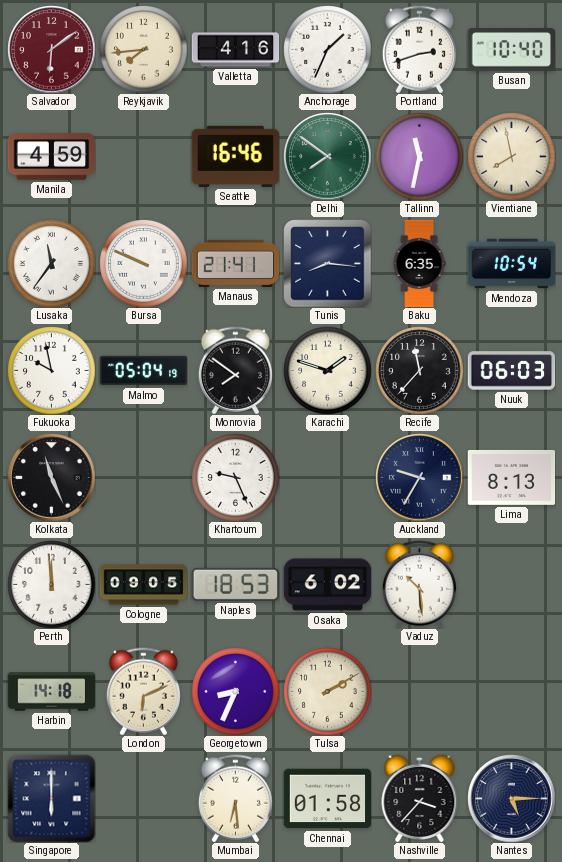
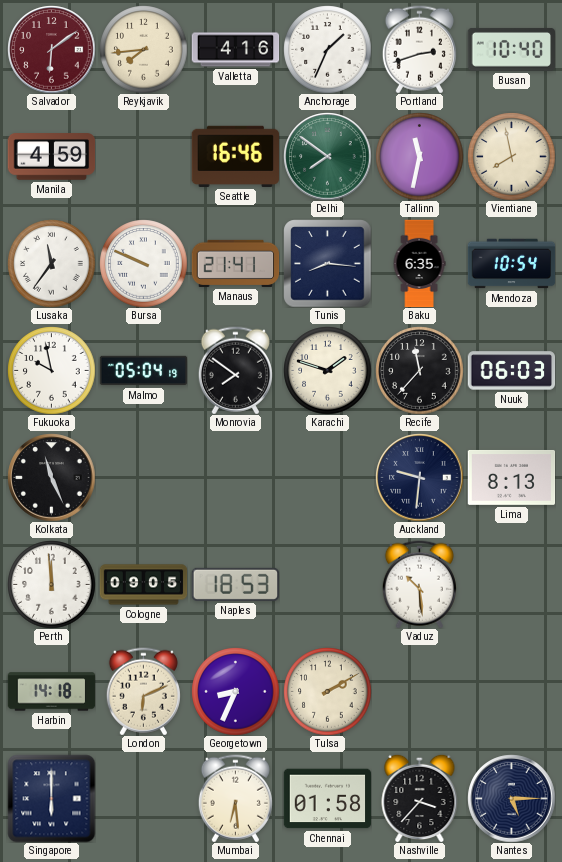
Khartoum: 9:26 -> none
Auckland: 9:35 -> 9:31
Osaka: 6:02 -> none
